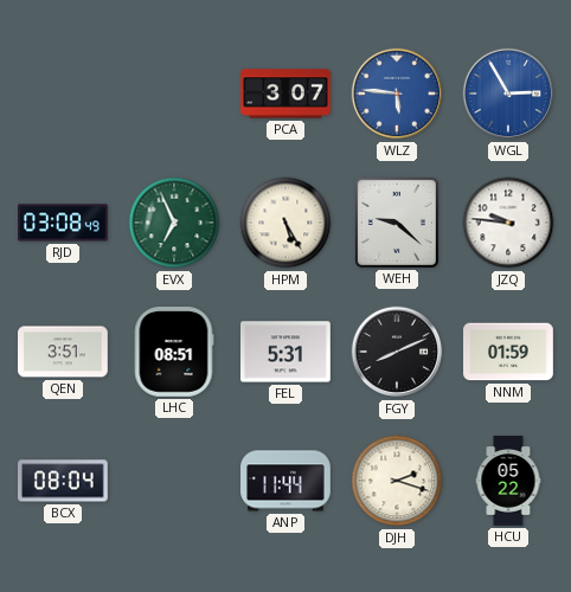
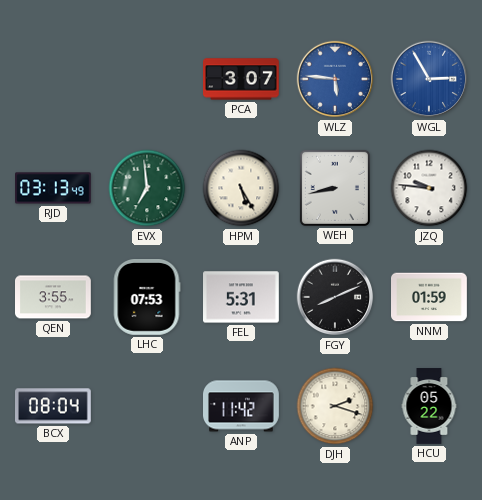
RJD: 03:08 -> 03:13
EVX: 6:56 -> 6:59
WEH: 9:22 -> 8:43
QEN: 3:51 -> 3:55
LHC: 08:51 -> 07:53
ANP: 11:44 -> 11:42
